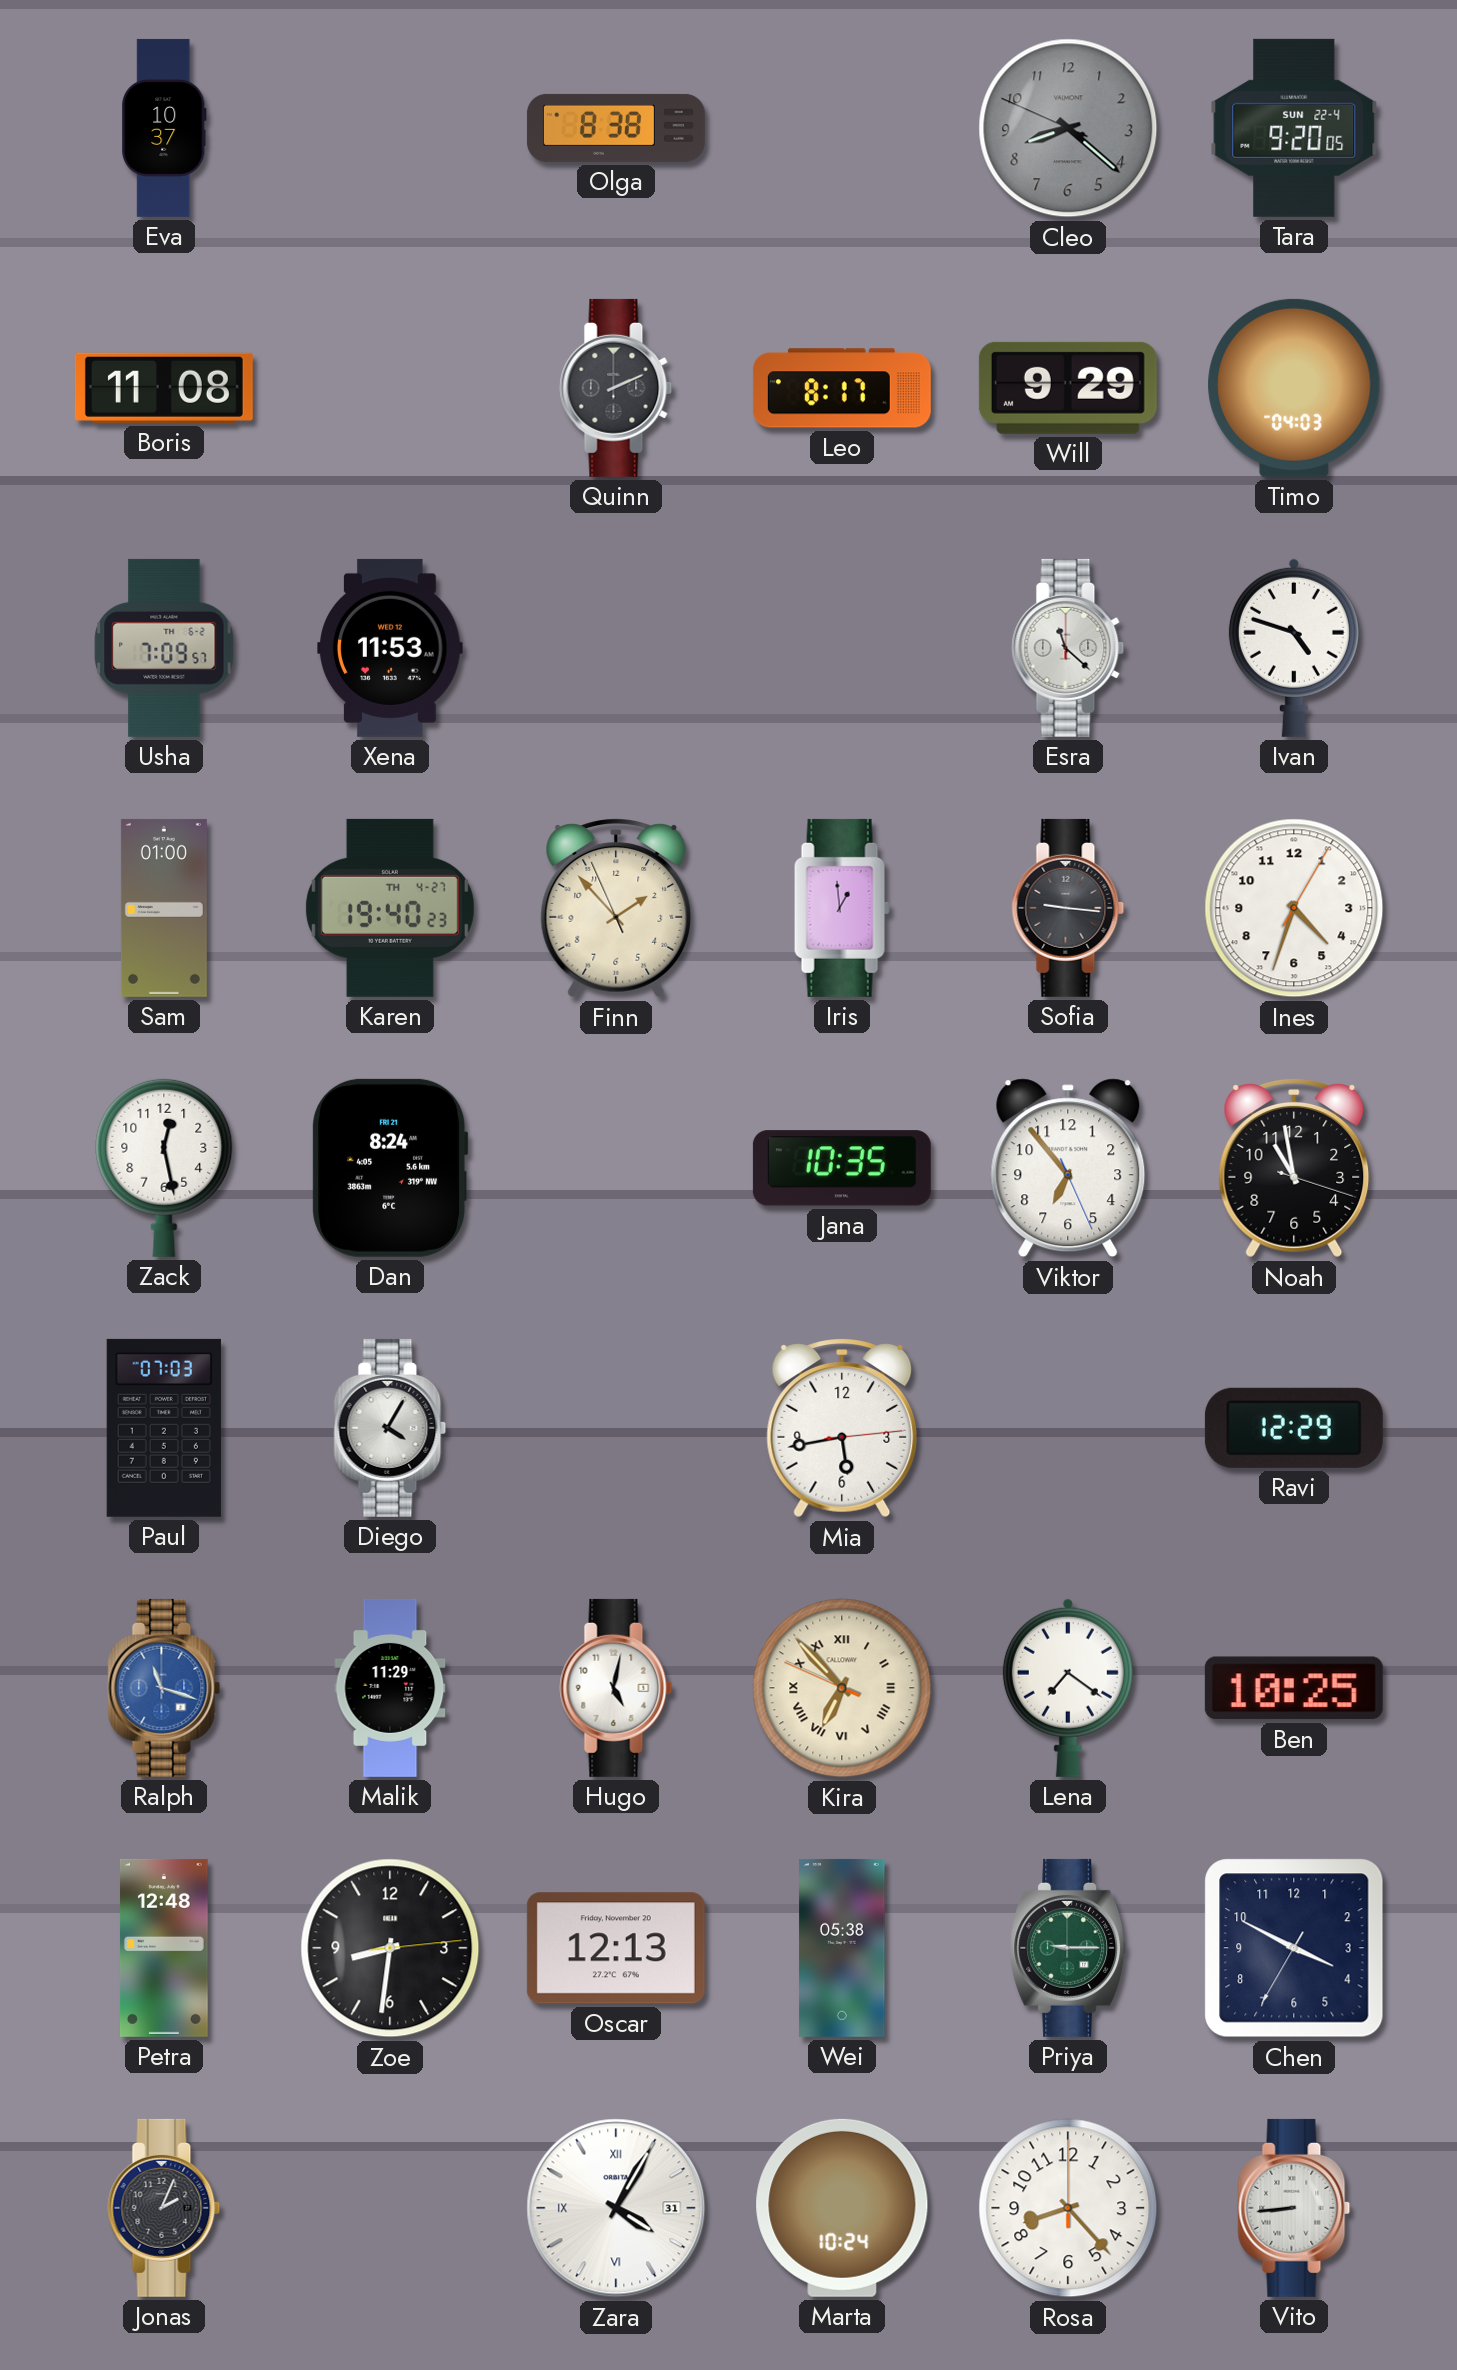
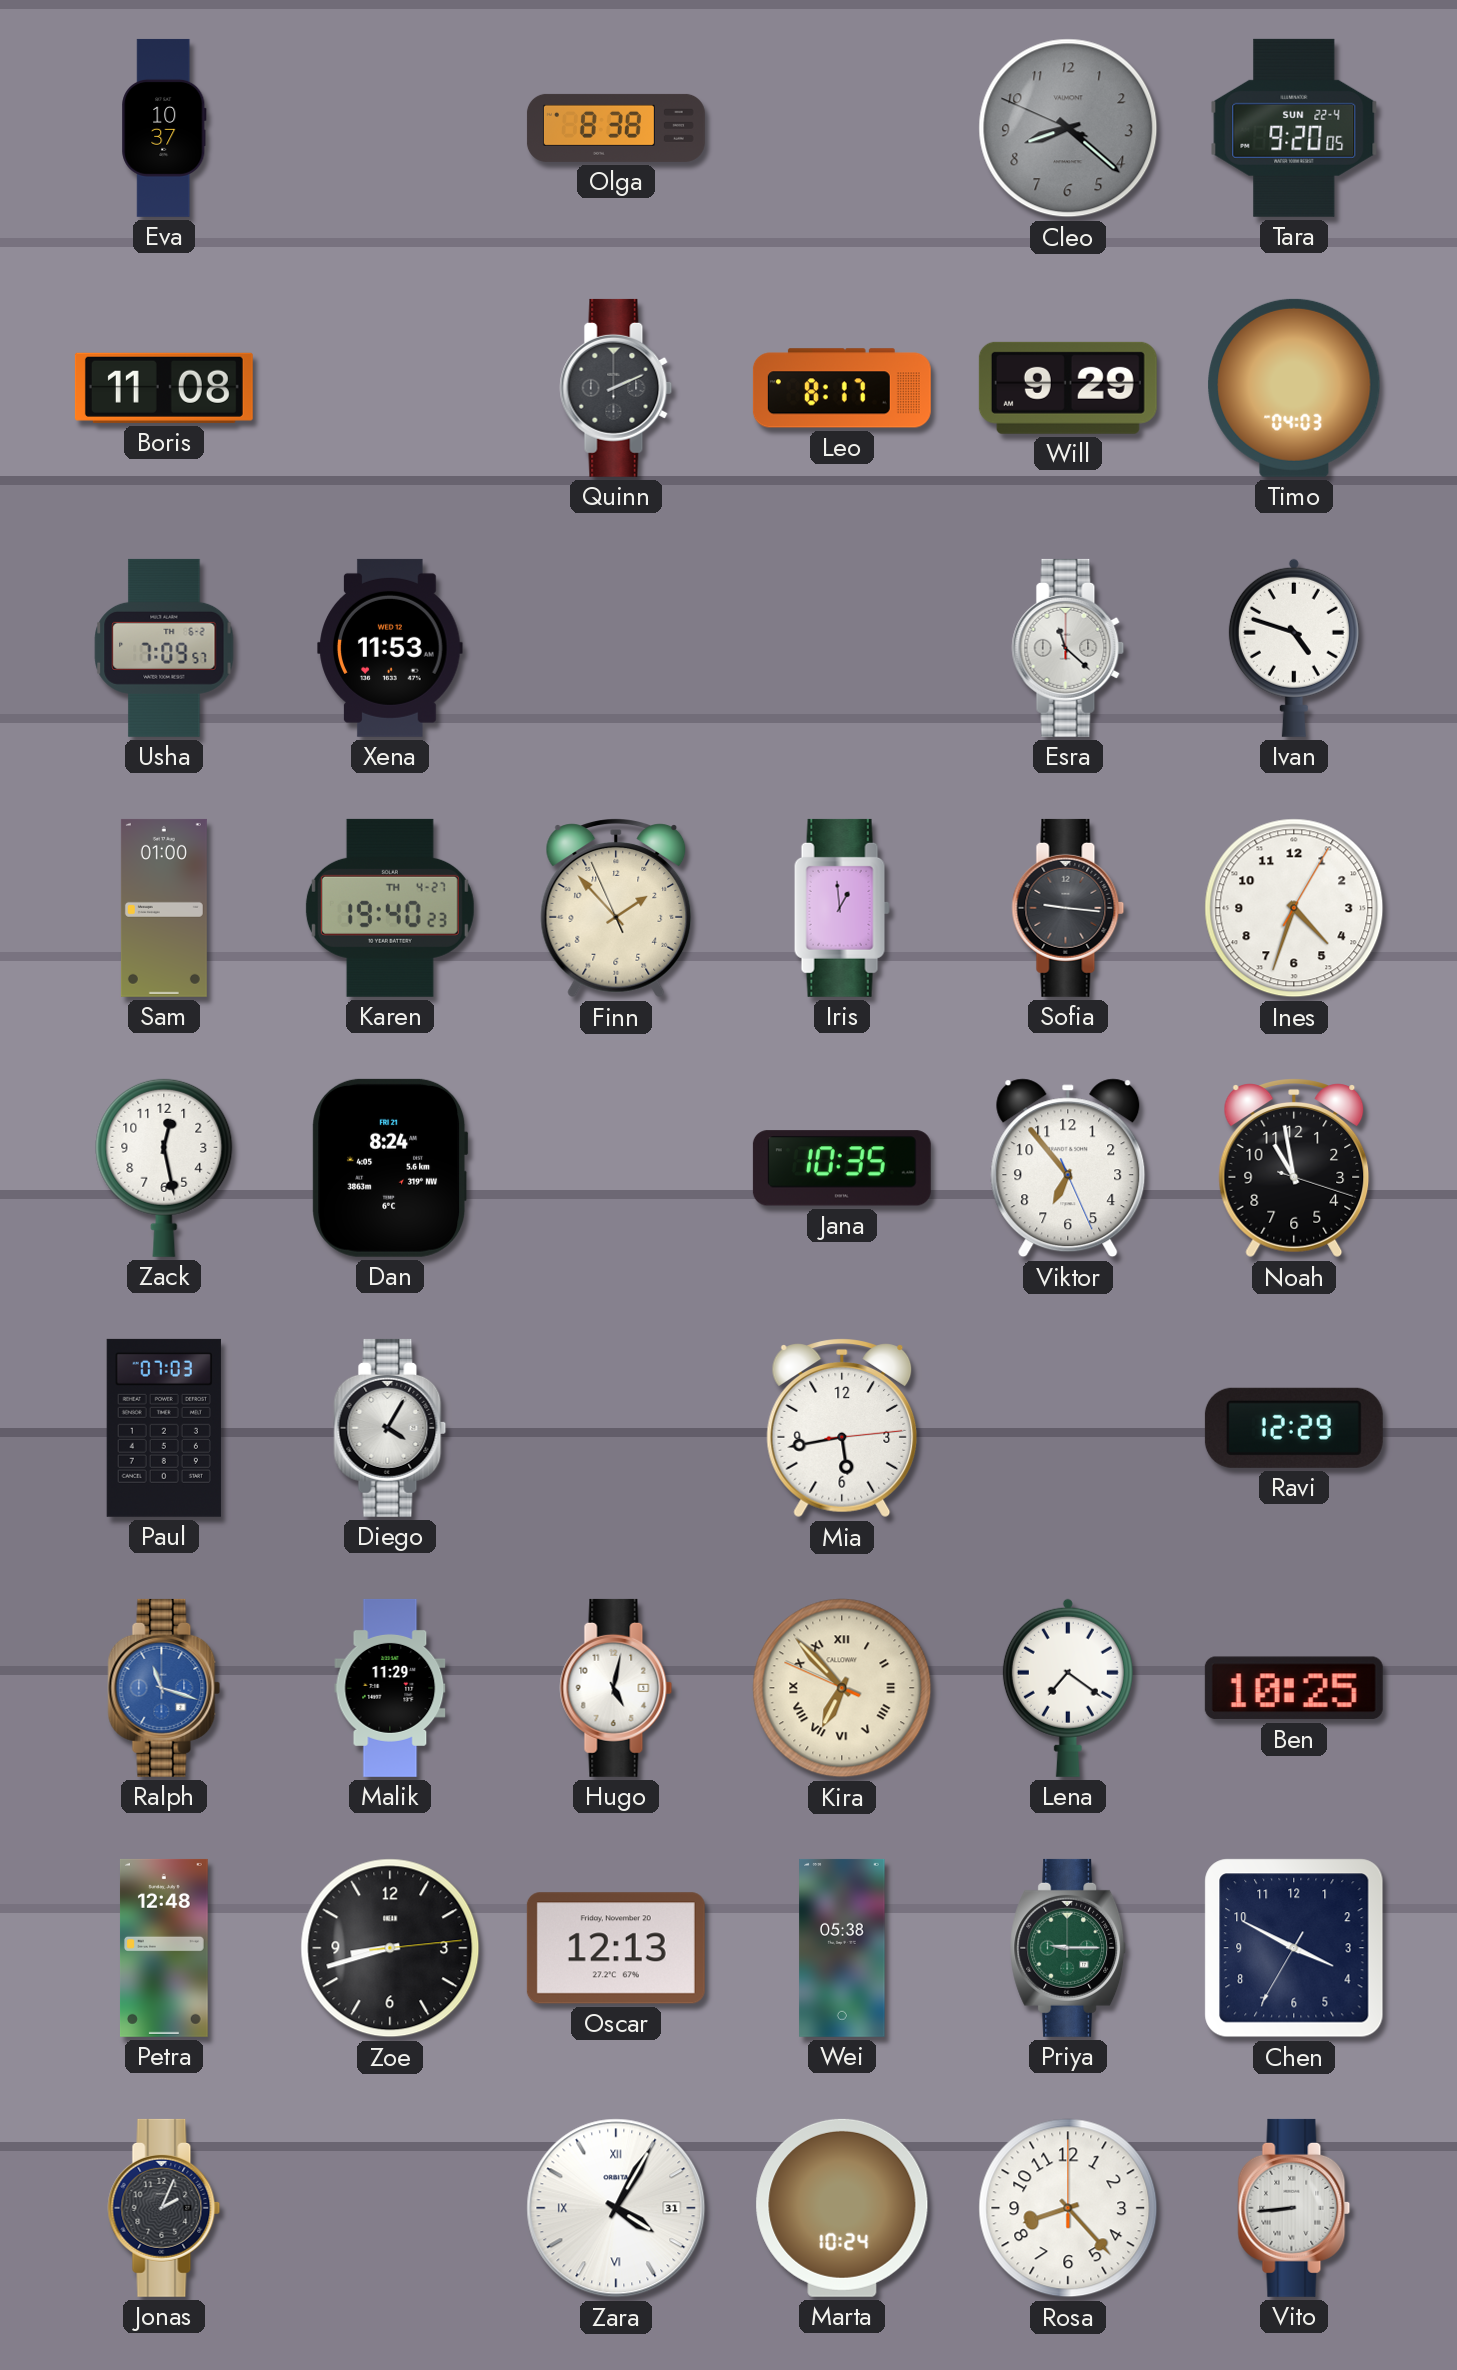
Zoe: 8:31 -> 8:42
